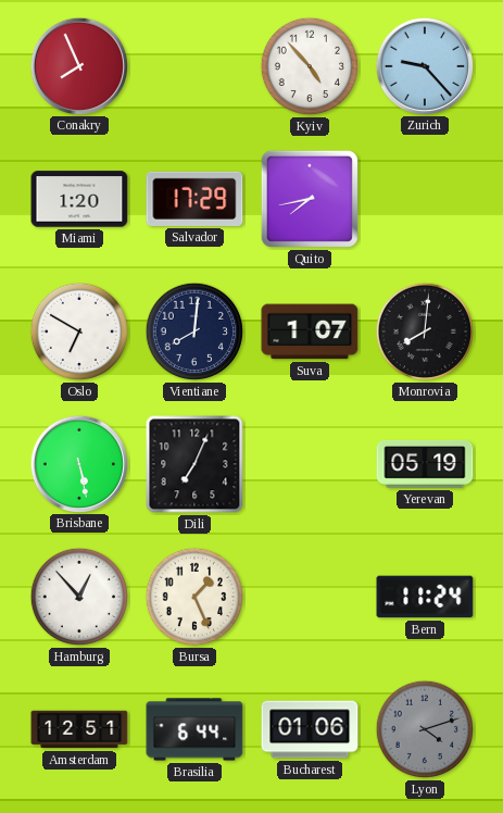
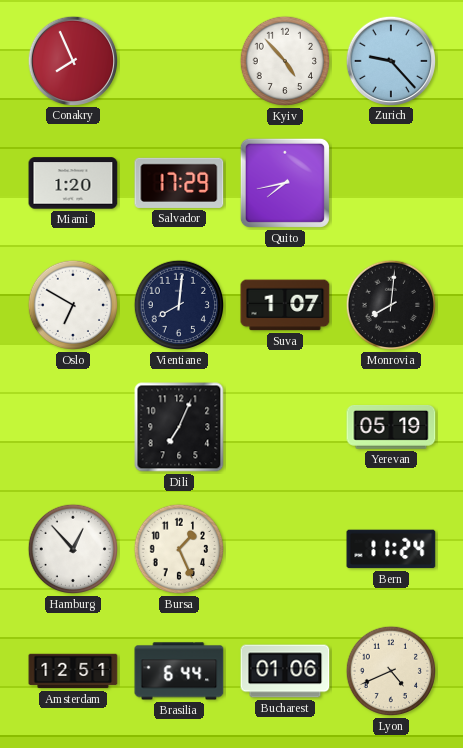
Brisbane: 5:28 -> none
Lyon: 4:12 -> 4:41
Lyon dial: grey -> cream
